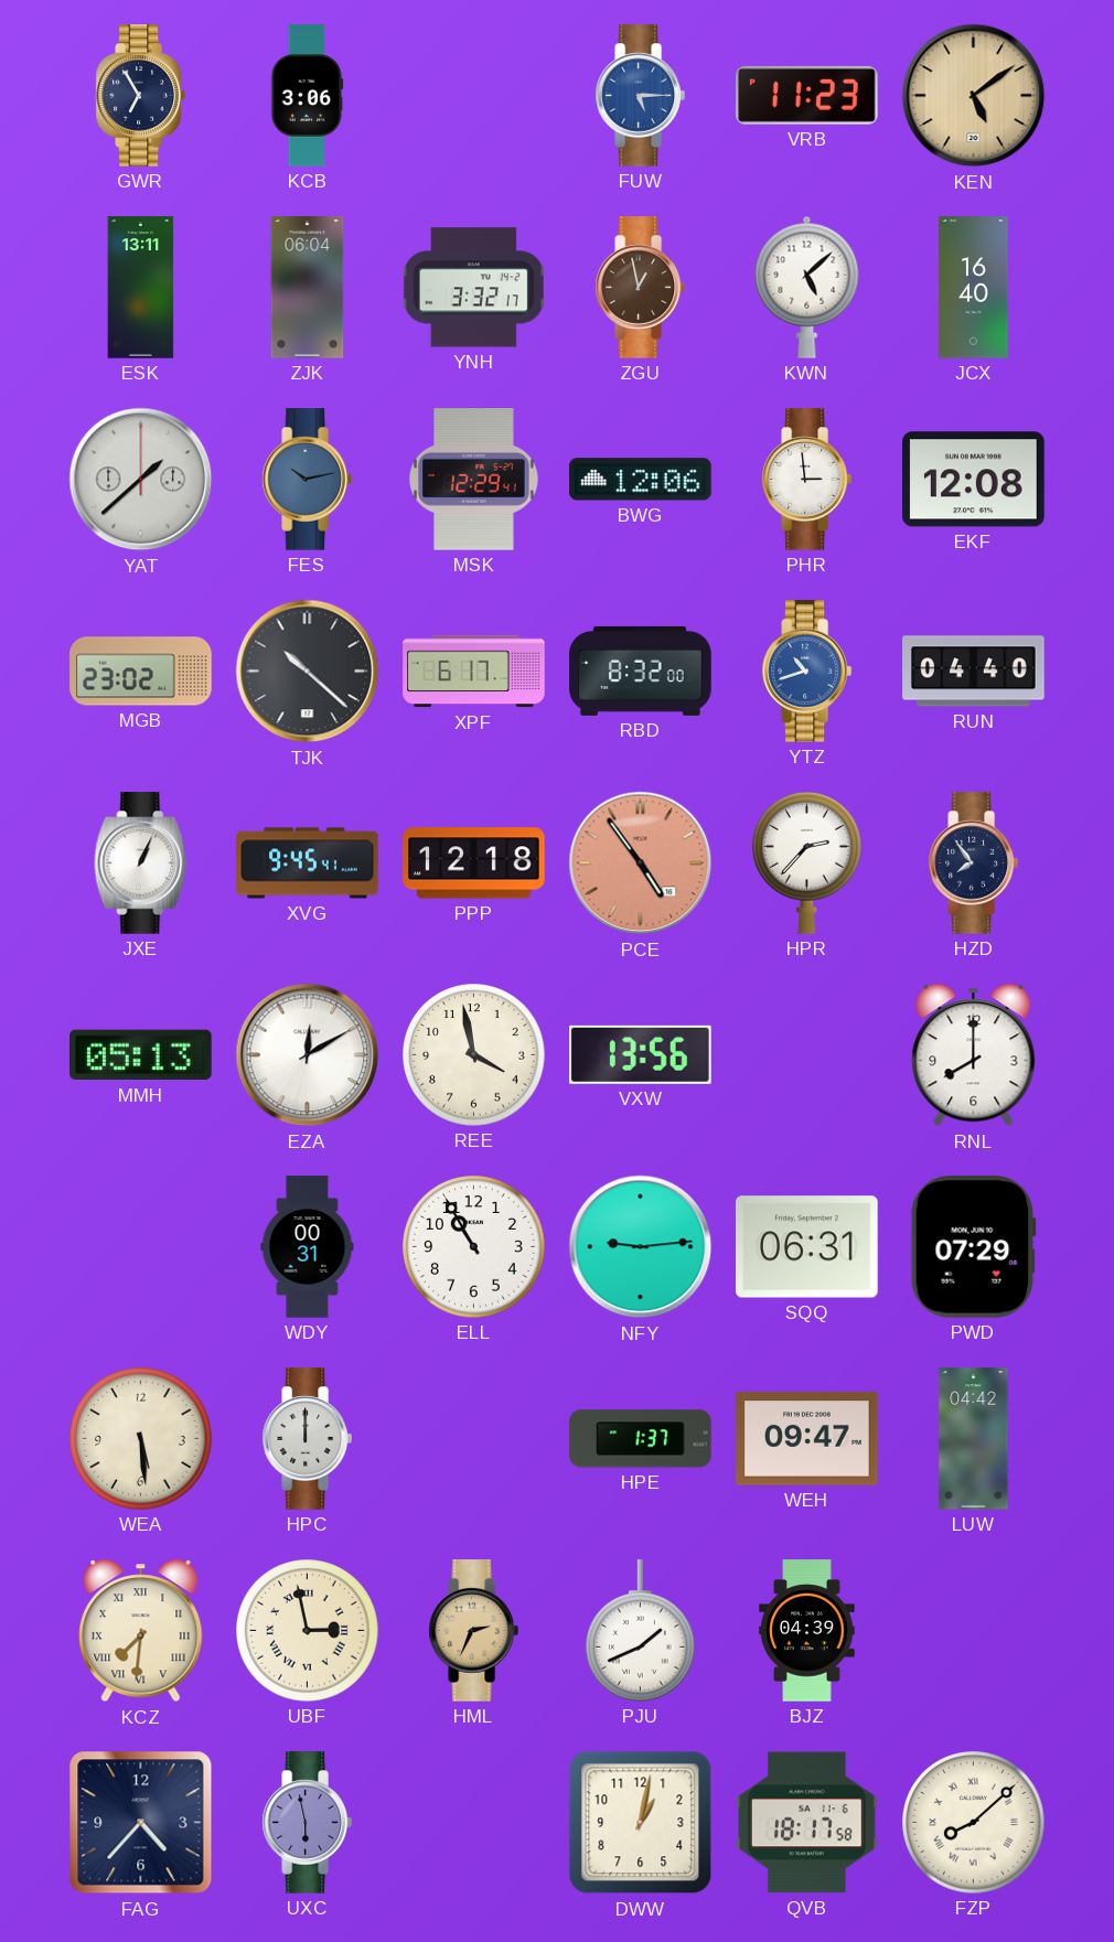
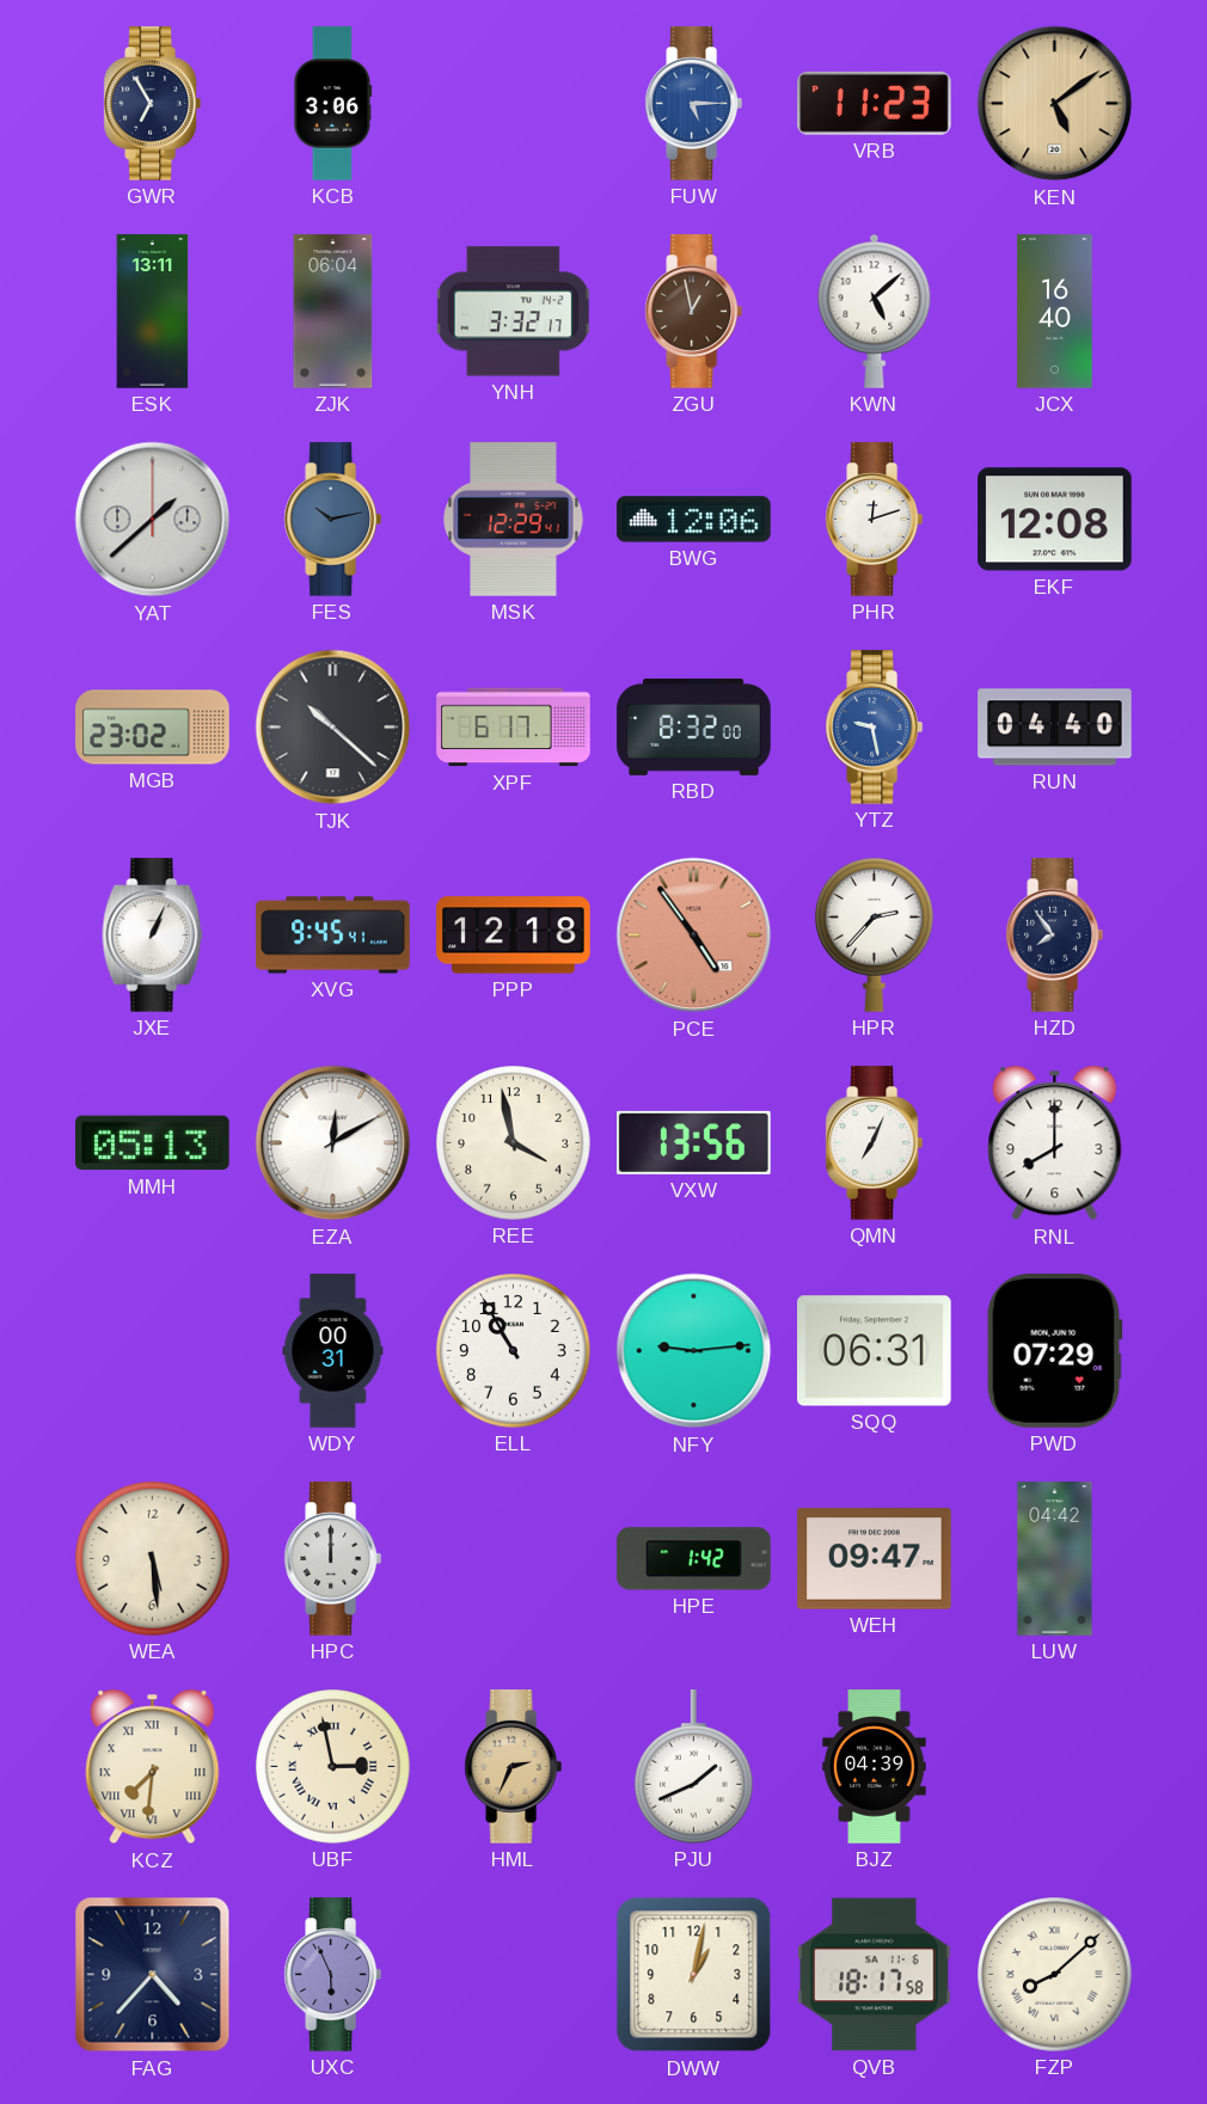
PHR: 2:59 -> 12:12
YTZ: 10:42 -> 9:28
QMN: none -> 7:04
HPE: 1:37 -> 1:42
UXC: 5:58 -> 5:56
